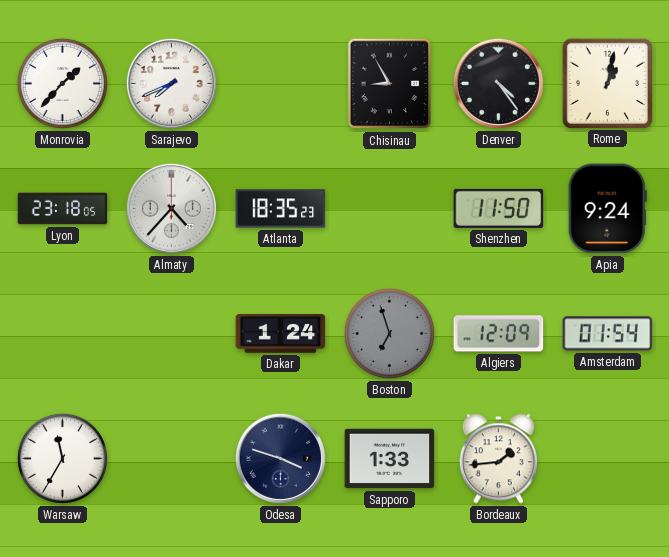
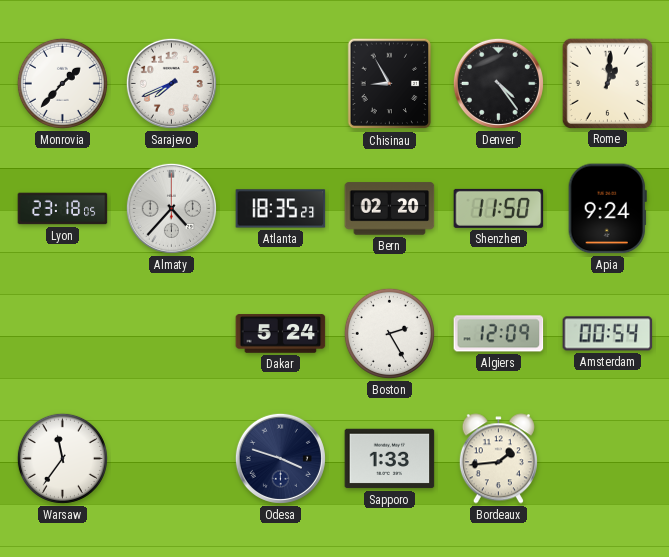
Rome: 1:02 -> 1:01
Bern: none -> 02:20
Dakar: 1:24 -> 5:24
Boston: 6:57 -> 2:25
Boston dial: grey -> white
Amsterdam: 01:54 -> 00:54
Warsaw: 11:35 -> 11:36
